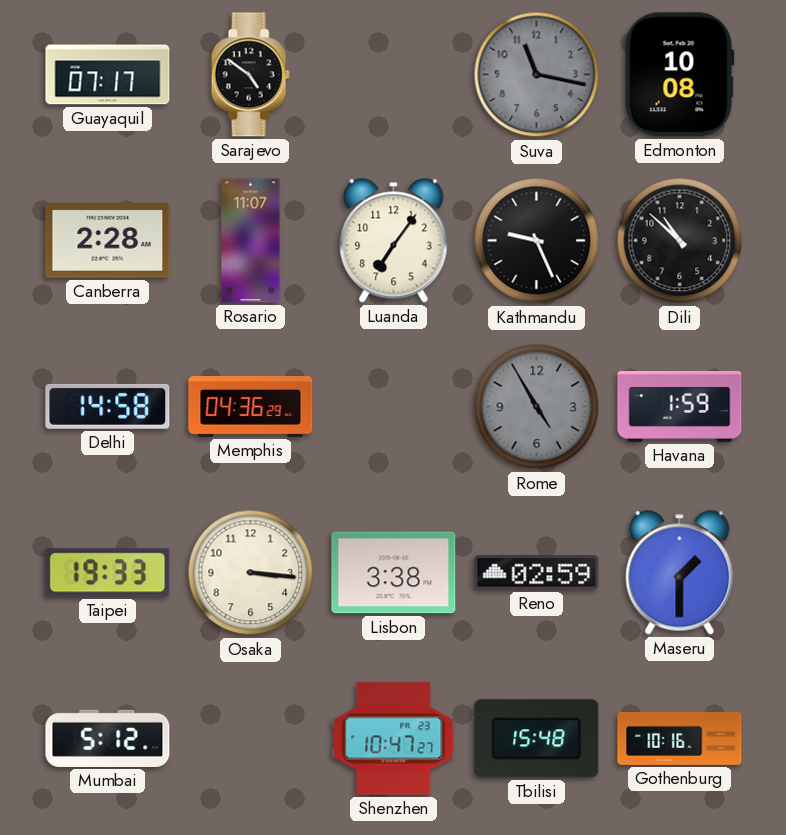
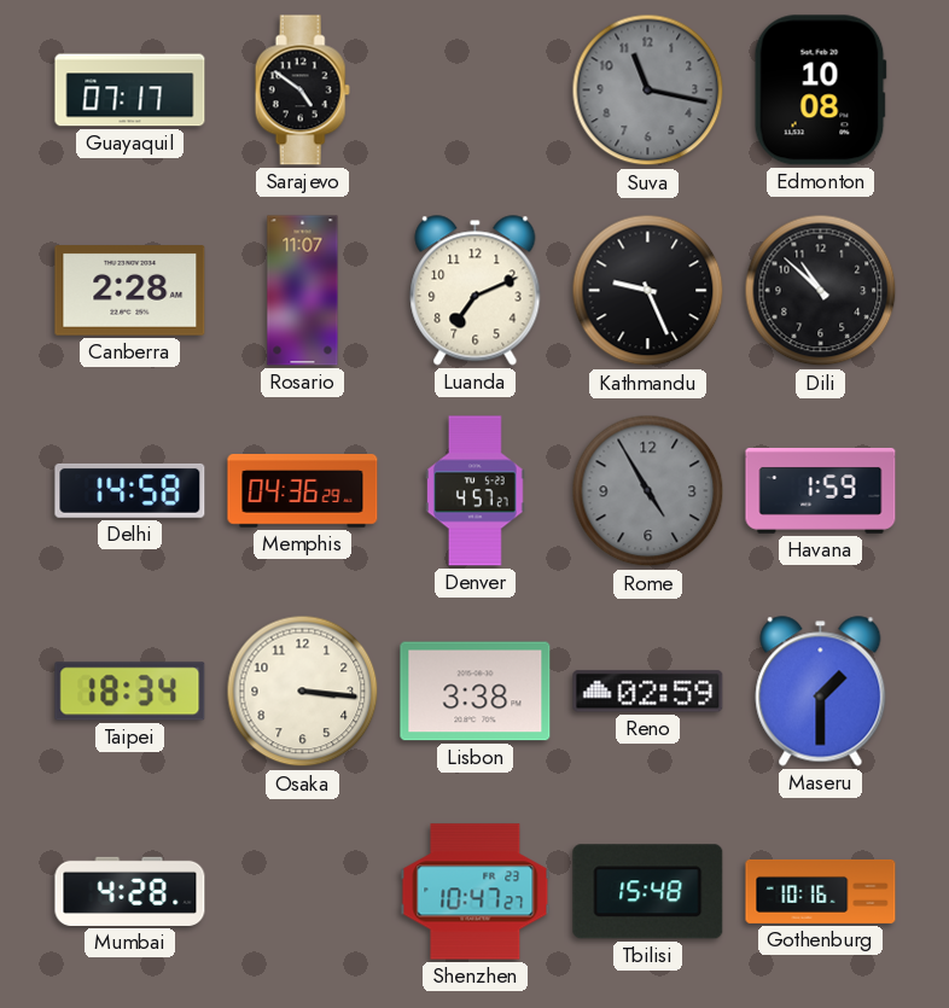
Luanda: 7:06 -> 7:11
Denver: none -> 4:57
Taipei: 19:33 -> 18:34
Mumbai: 5:12 -> 4:28
